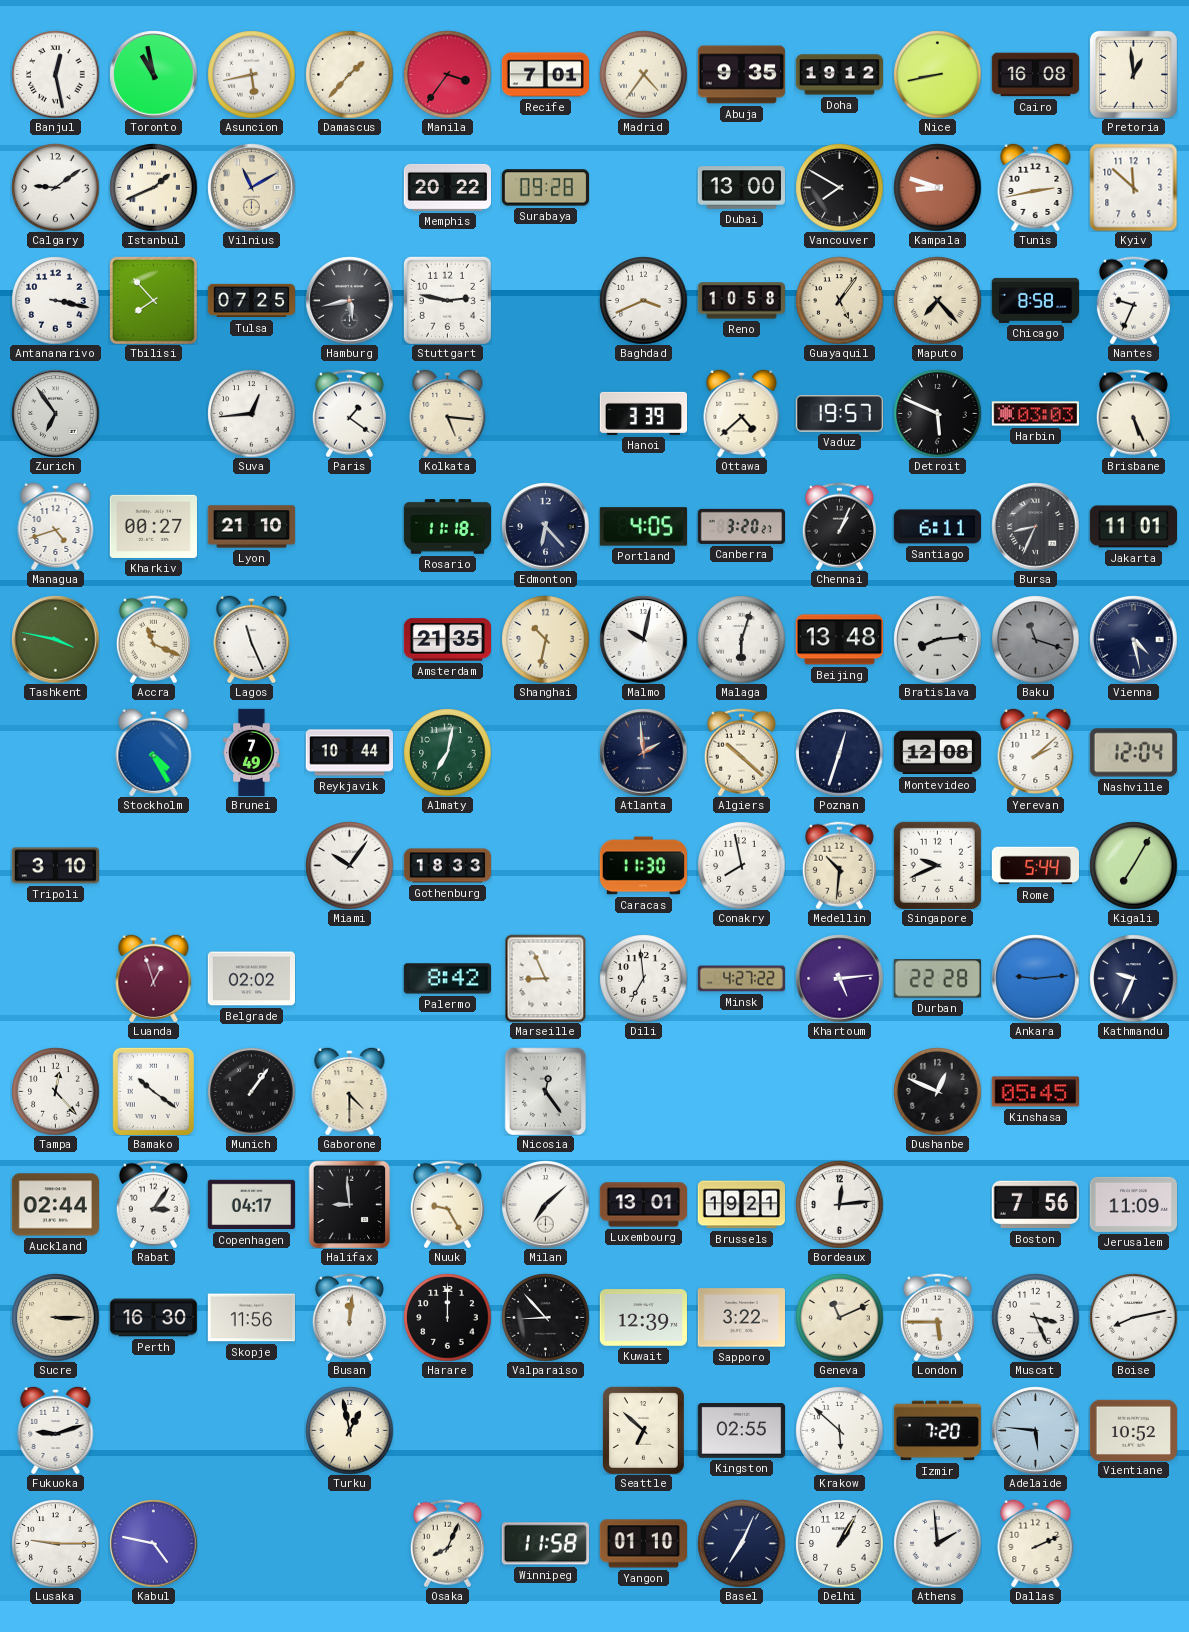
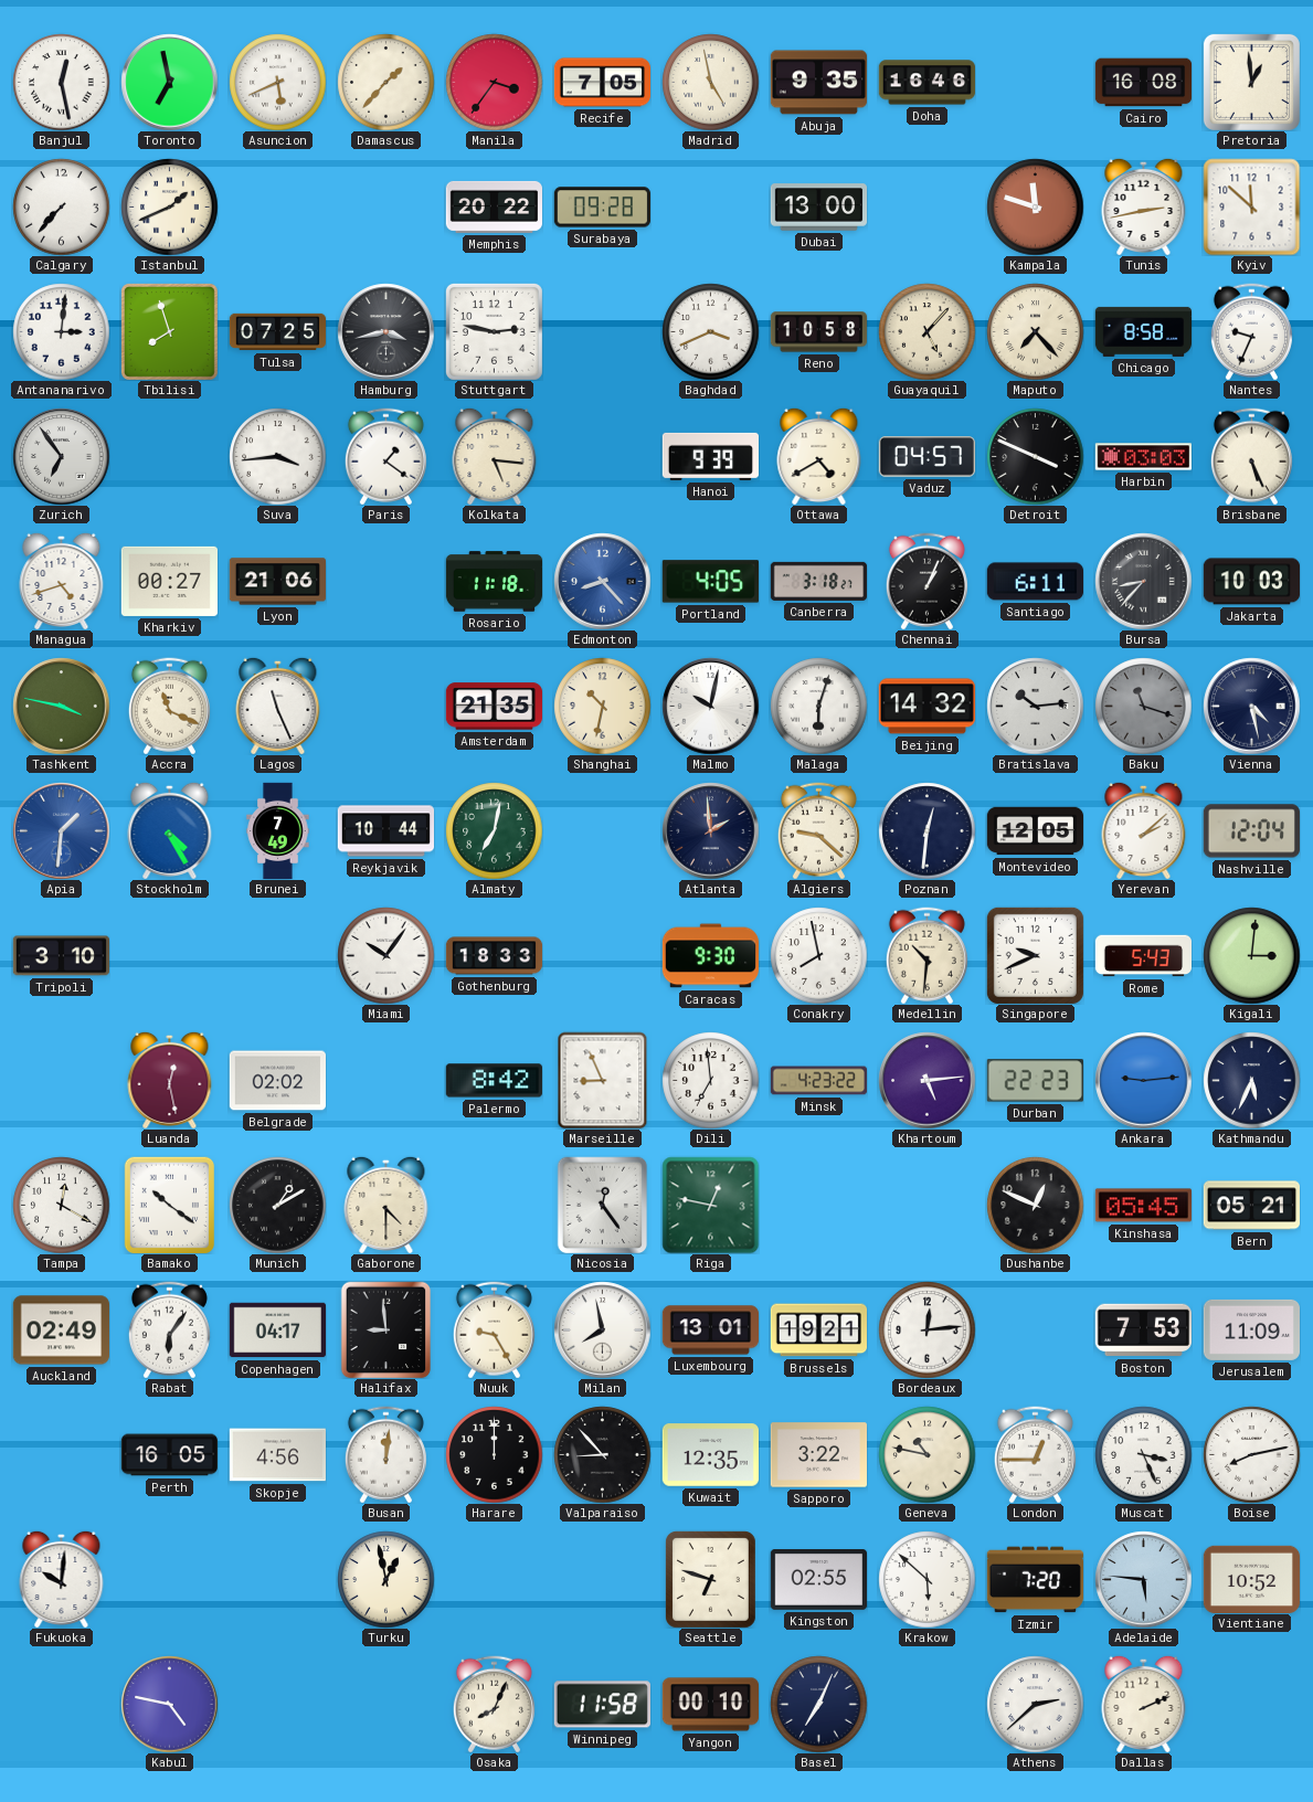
Toronto: 10:58 -> 6:58
Asuncion: 5:43 -> 5:41
Recife: 7:01 -> 7:05
Madrid: 4:36 -> 4:58
Doha: 19:12 -> 16:46
Nice: 8:43 -> none
Calgary: 9:09 -> 7:37
Vilnius: 11:10 -> none
Vancouver: 7:50 -> none
Kampala: 8:48 -> 11:48
Antananarivo: 3:17 -> 3:01
Tbilisi: 7:53 -> 7:57
Hamburg: 5:43 -> 3:43
Guayaquil: 5:06 -> 5:07
Suva: 12:44 -> 3:44
Hanoi: 3:39 -> 9:39
Ottawa: 4:38 -> 4:40
Vaduz: 19:57 -> 04:57
Detroit: 5:49 -> 3:49
Lyon: 21:10 -> 21:06
Edmonton: 6:23 -> 8:23
Edmonton dial: navy -> blue
Canberra: 3:20 -> 3:18
Bursa: 8:34 -> 8:37
Jakarta: 11:01 -> 10:03
Beijing: 13:48 -> 14:32
Bratislava: 8:14 -> 10:14
Apia: none -> 1:31
Algiers: 10:22 -> 9:22
Poznan: 12:33 -> 12:31
Montevideo: 12:08 -> 12:05
Caracas: 11:30 -> 9:30
Rome: 5:44 -> 5:43
Kigali: 7:05 -> 3:01
Luanda: 12:57 -> 12:28
Minsk: 4:27 -> 4:23
Durban: 22:28 -> 22:23
Kathmandu: 9:34 -> 5:34
Tampa: 12:23 -> 12:20
Munich: 1:06 -> 1:10
Riga: none -> 12:47
Bern: none -> 05:21
Auckland: 02:44 -> 02:49
Rabat: 3:06 -> 6:06
Milan: 7:08 -> 7:58
Boston: 7:56 -> 7:53
Sucre: 3:15 -> none
Perth: 16:30 -> 16:05
Skopje: 11:56 -> 4:56
Kuwait: 12:39 -> 12:35
Geneva: 11:11 -> 10:47
London: 5:45 -> 12:45
Fukuoka: 9:12 -> 10:01
Seattle: 6:52 -> 6:48
Lusaka: 9:15 -> none
Yangon: 01:10 -> 00:10
Delhi: 1:05 -> none
Athens: 1:59 -> 2:38
